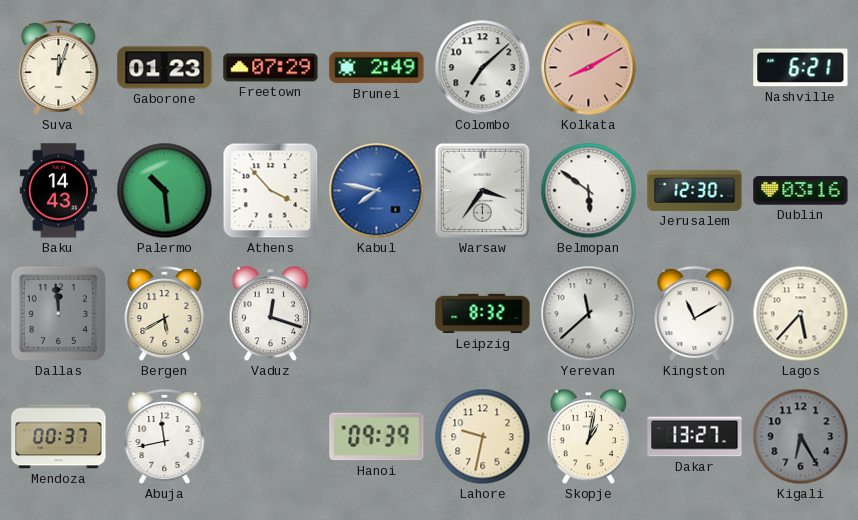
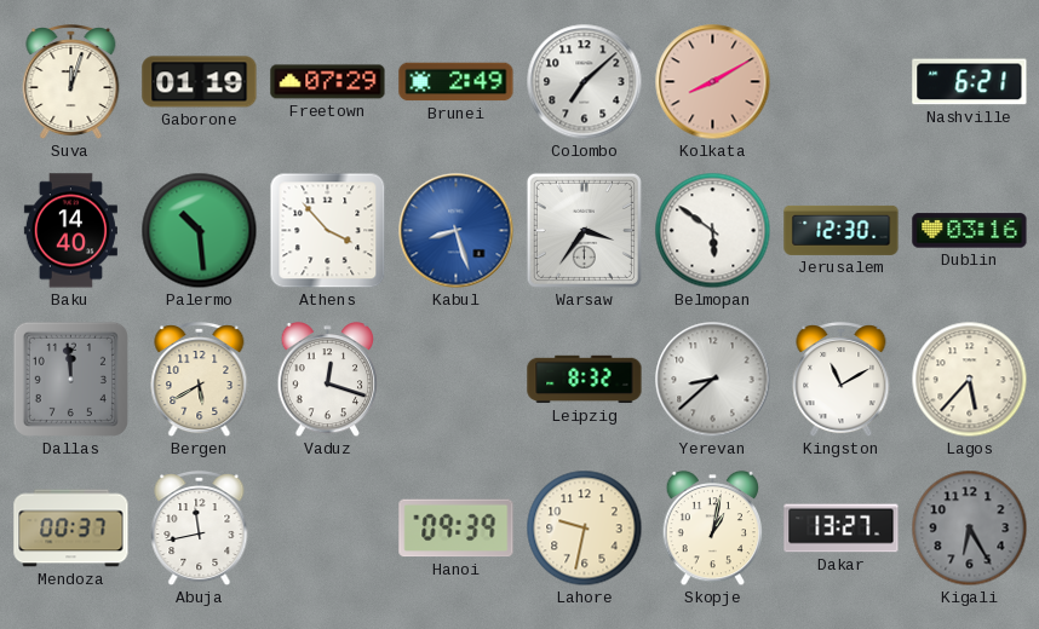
Gaborone: 01:23 -> 01:19
Baku: 14:43 -> 14:40
Kabul: 7:47 -> 8:27
Yerevan: 11:38 -> 8:38
